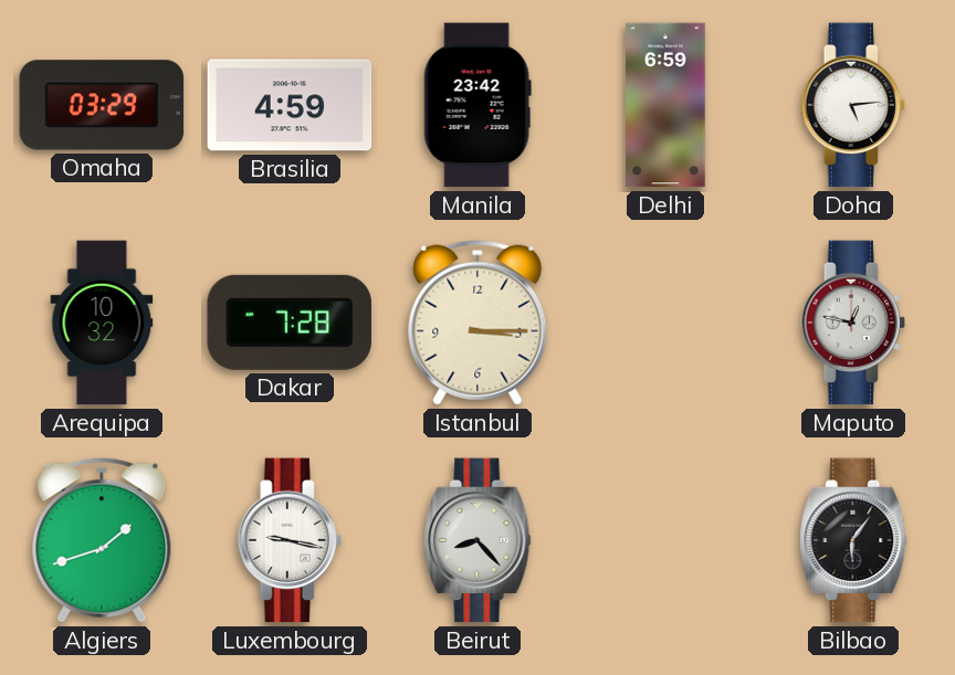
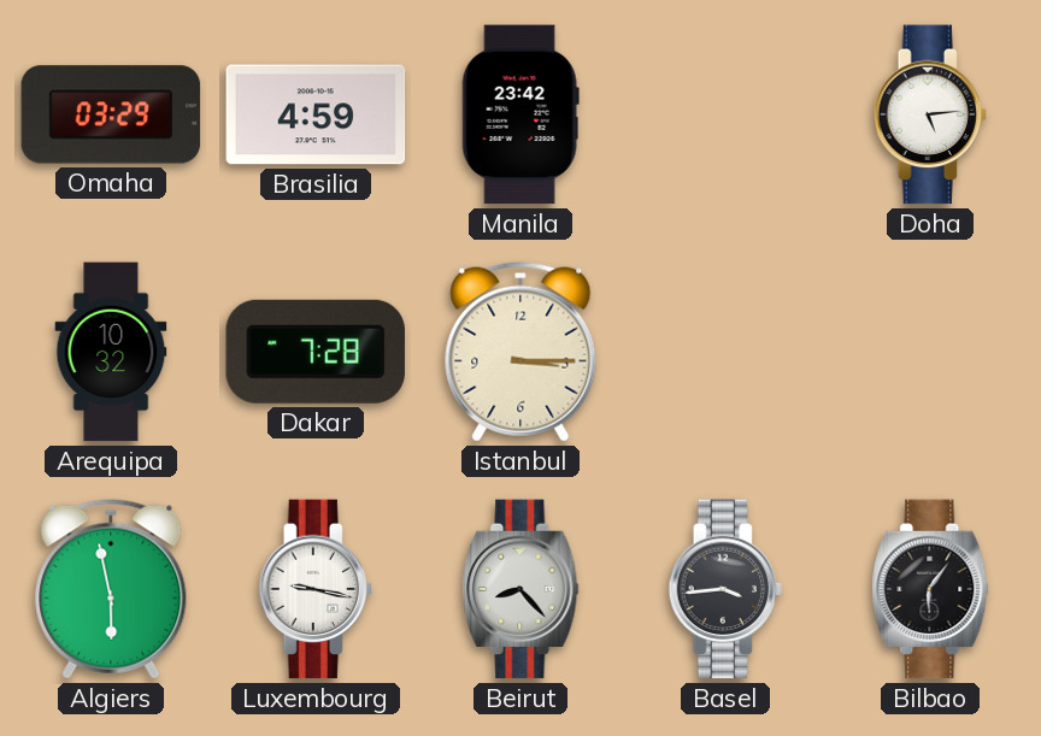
Delhi: 6:59 -> none
Maputo: 12:47 -> none
Algiers: 1:42 -> 5:58
Basel: none -> 3:44
